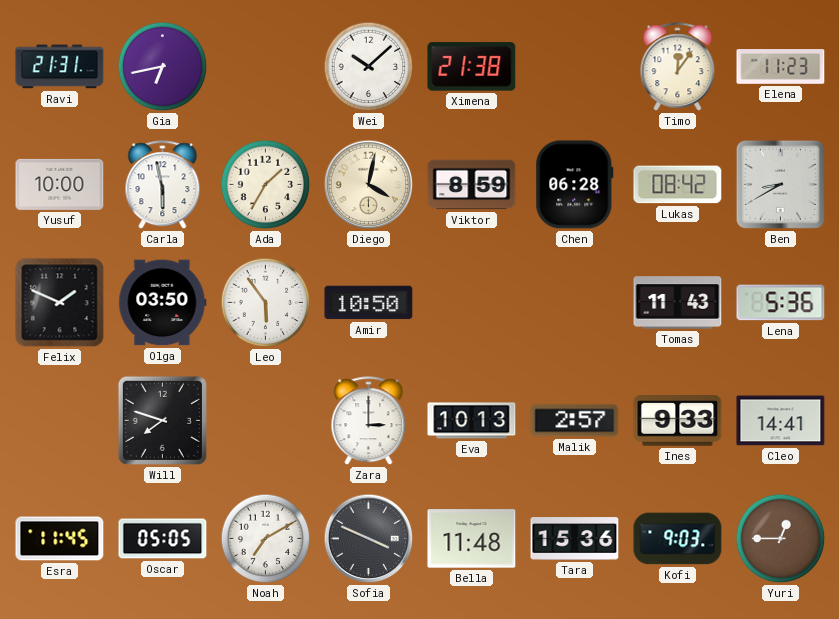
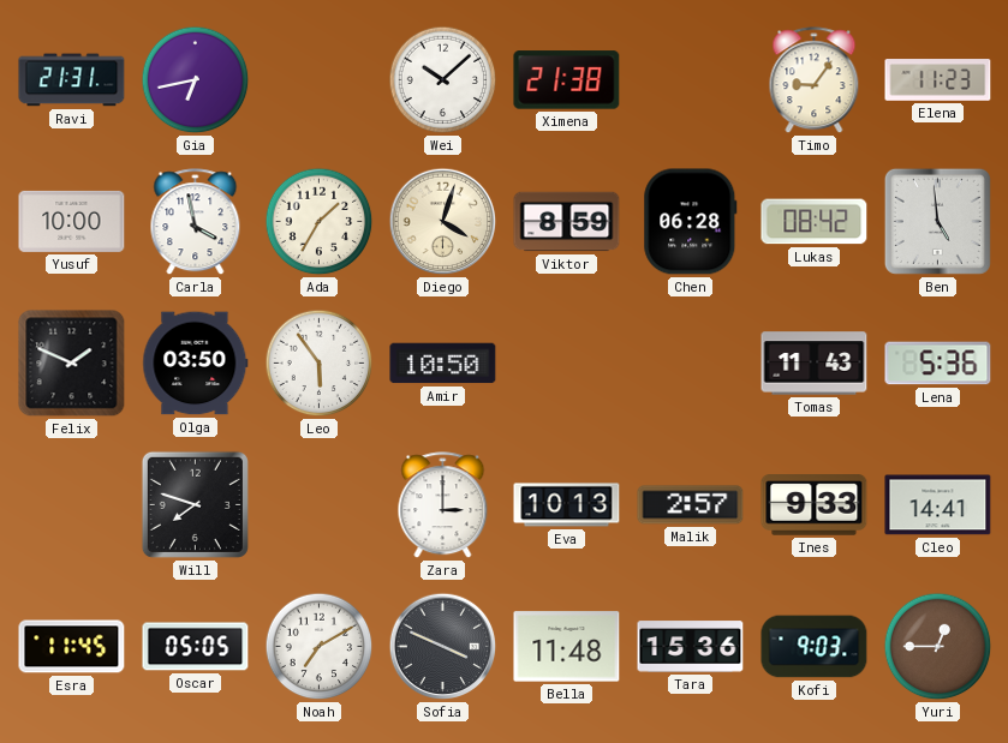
Timo: 12:06 -> 9:06
Carla: 5:58 -> 3:58
Diego: 4:02 -> 4:03
Ben: 8:40 -> 4:59
